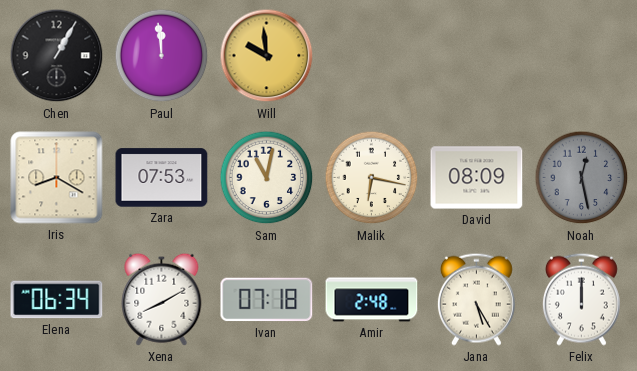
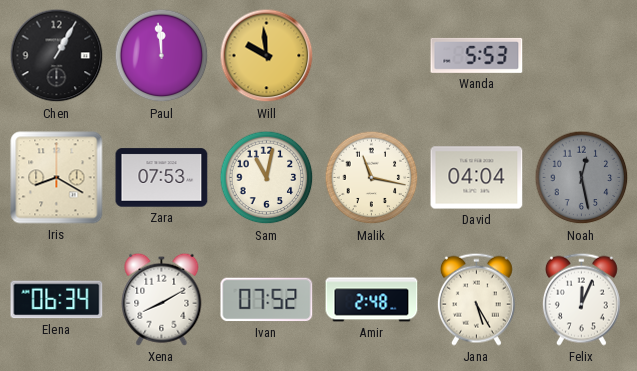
Wanda: none -> 5:53
Malik: 6:17 -> 11:17
David: 08:09 -> 04:04
Ivan: 07:18 -> 07:52
Felix: 12:00 -> 12:04
